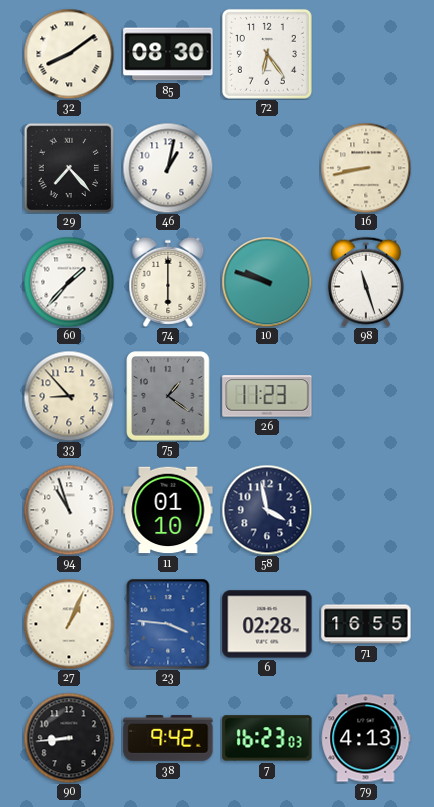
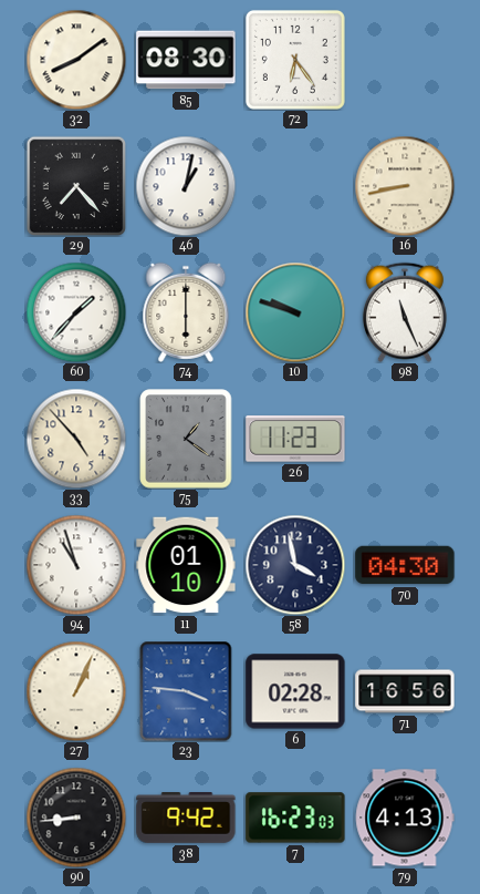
98: 11:27 -> 11:26
33: 8:53 -> 4:53
70: none -> 04:30
71: 16:55 -> 16:56
